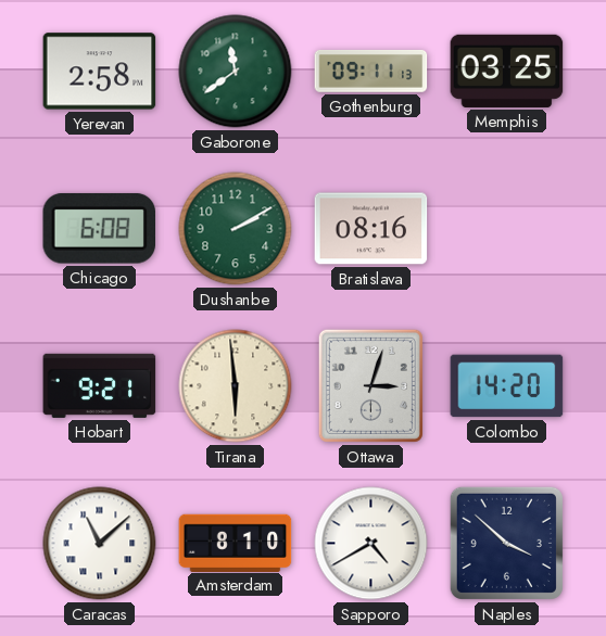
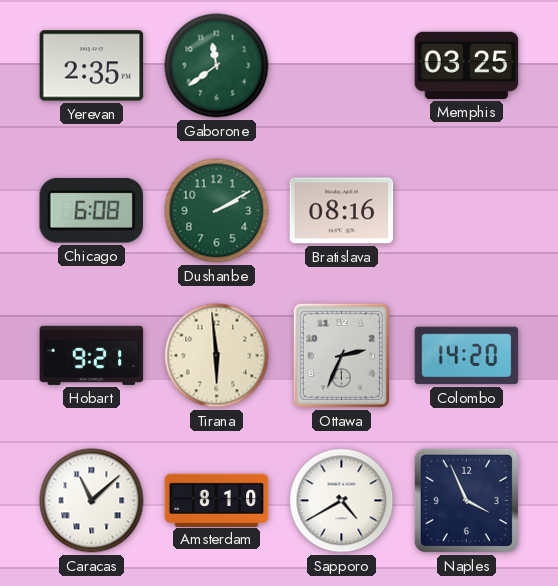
Yerevan: 2:58 -> 2:35
Gothenburg: 09:11 -> none
Ottawa: 3:03 -> 2:34
Naples: 3:52 -> 3:56
